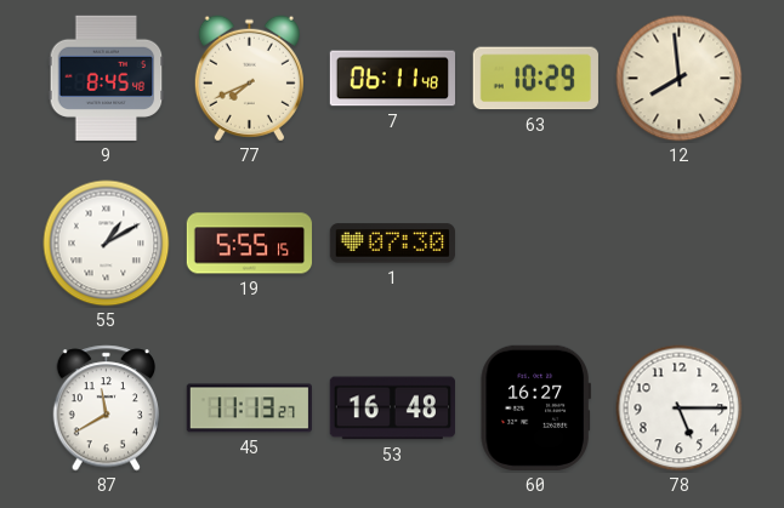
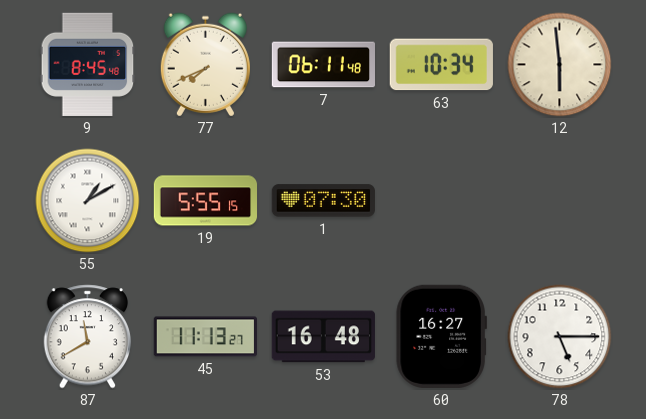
63: 10:29 -> 10:34
12: 7:59 -> 5:59
